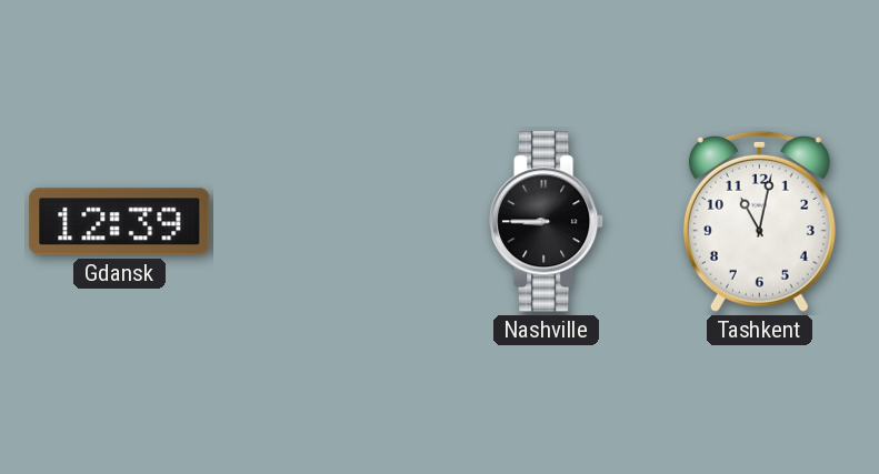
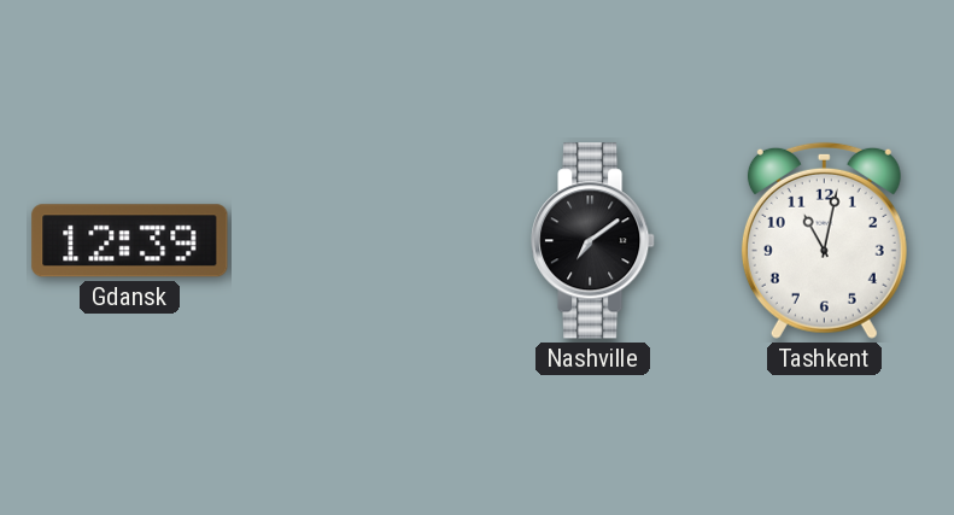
Nashville: 8:45 -> 7:09
